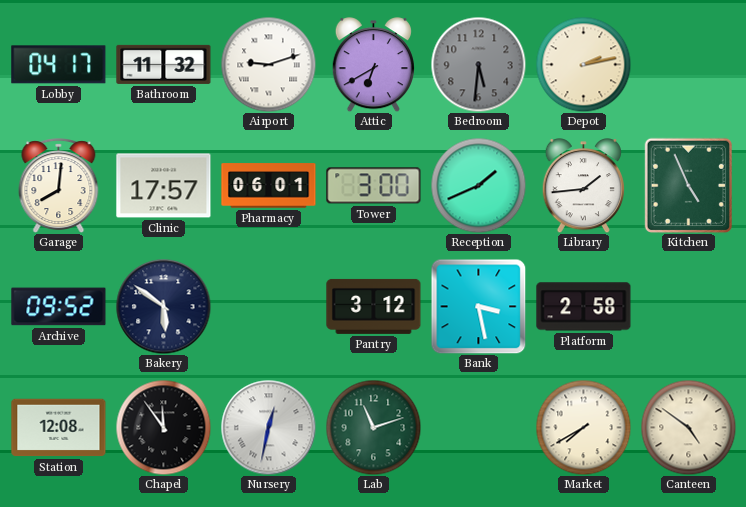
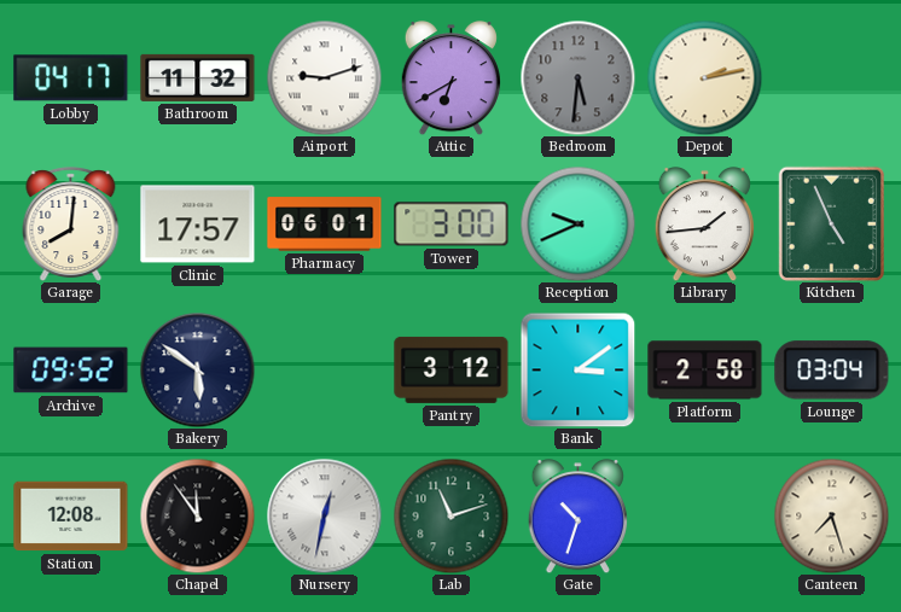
Reception: 1:41 -> 9:41
Bank: 3:28 -> 3:09
Lounge: none -> 03:04
Gate: none -> 10:33
Market: 7:40 -> none
Canteen: 4:51 -> 7:27
